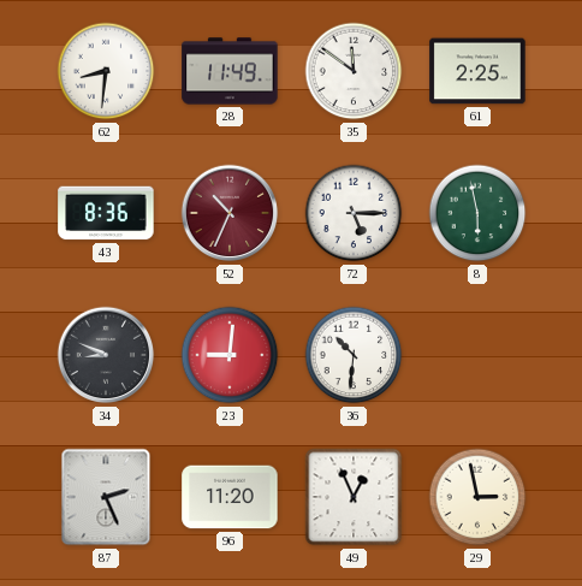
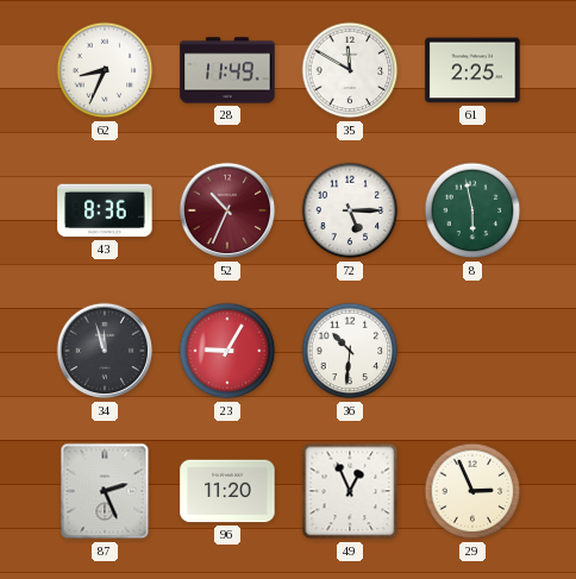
62: 8:31 -> 8:34
35: 11:51 -> 11:50
34: 8:49 -> 11:57
23: 9:01 -> 9:05
29: 2:58 -> 2:56
